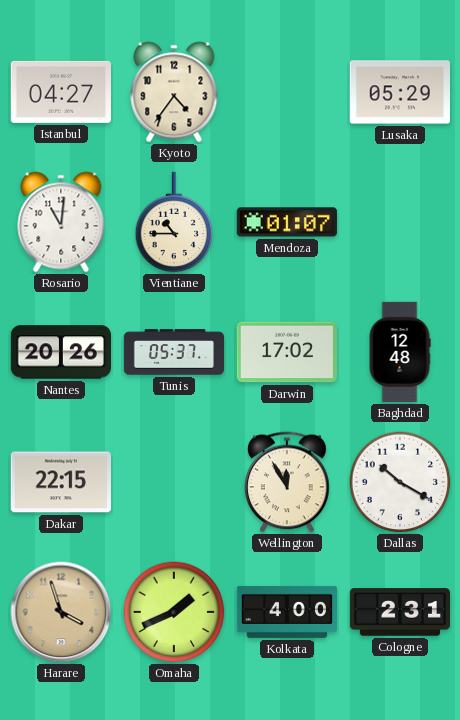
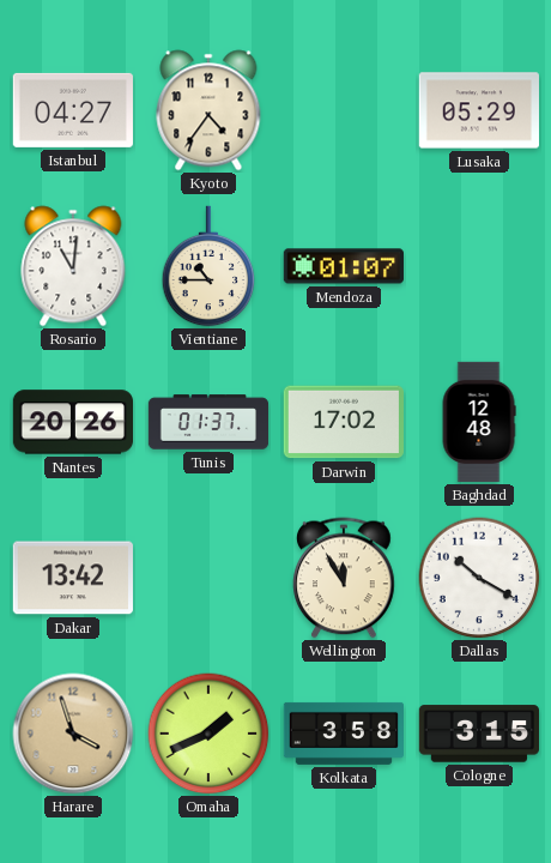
Tunis: 05:37 -> 01:37
Dakar: 22:15 -> 13:42
Kolkata: 4:00 -> 3:58
Cologne: 2:31 -> 3:15
